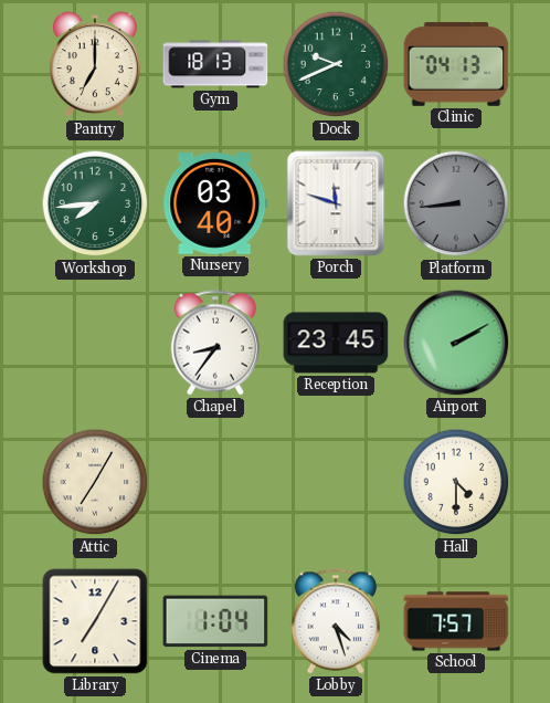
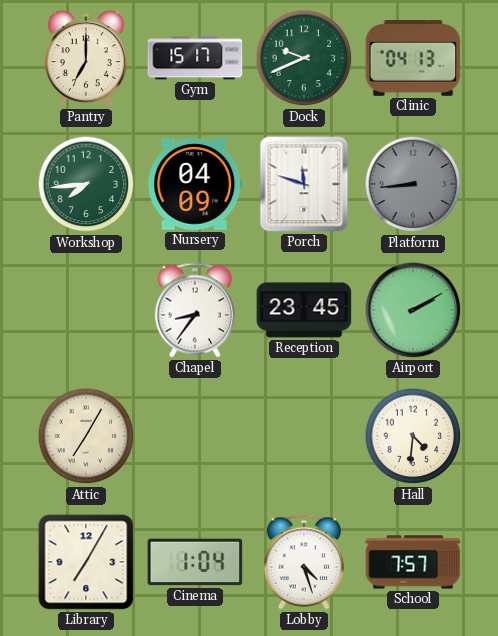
Gym: 18:13 -> 15:17
Nursery: 03:40 -> 04:09
Hall: 4:30 -> 4:31
